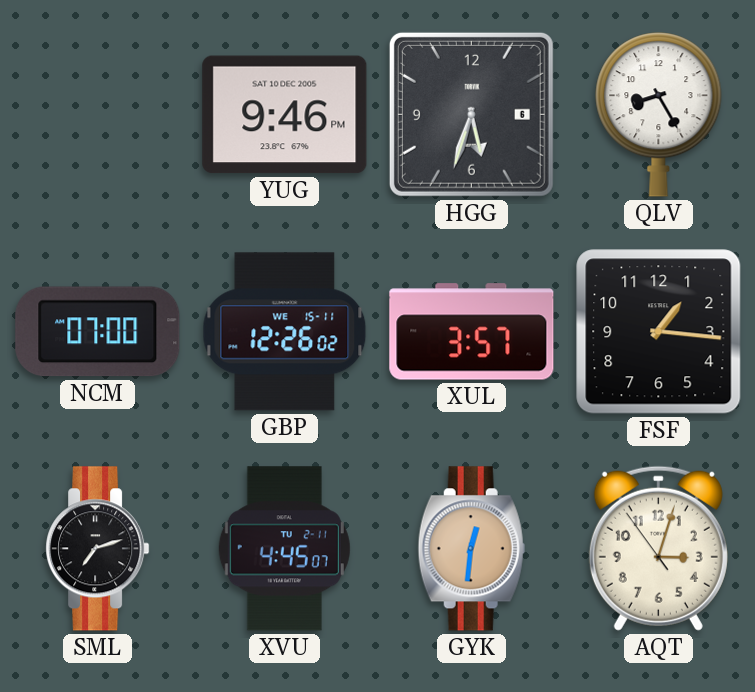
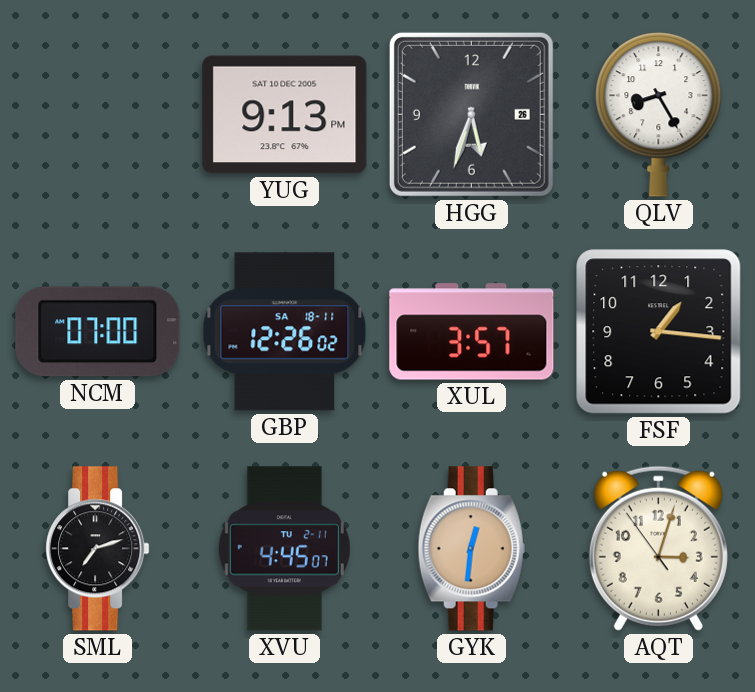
YUG: 9:46 -> 9:13
HGG date: 6 -> 26
GBP date: WE 15-11 -> SA 18-11
